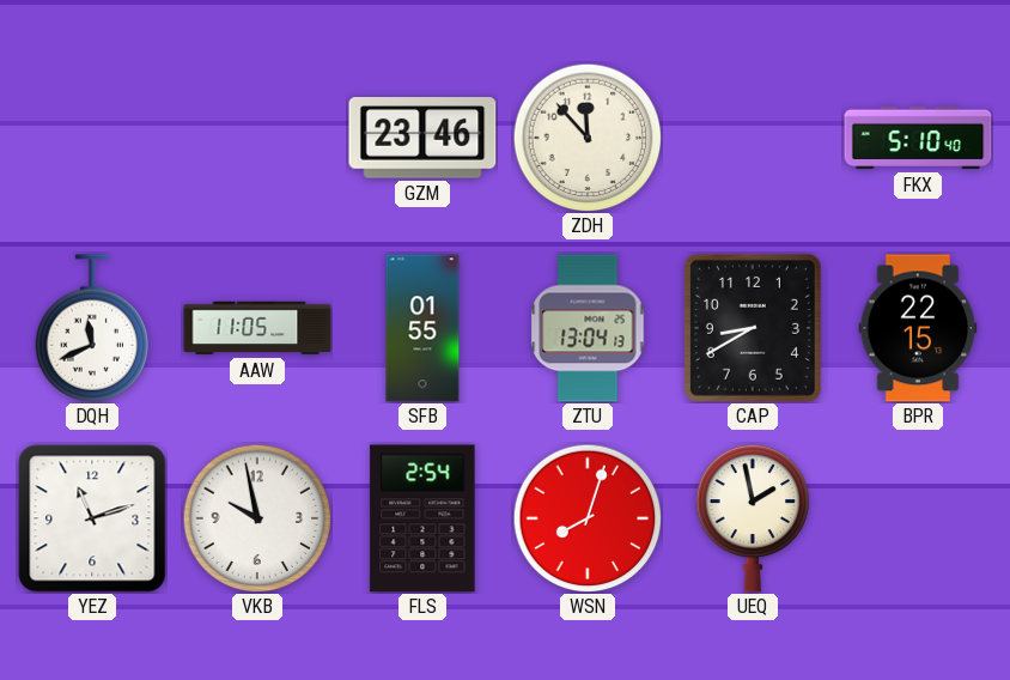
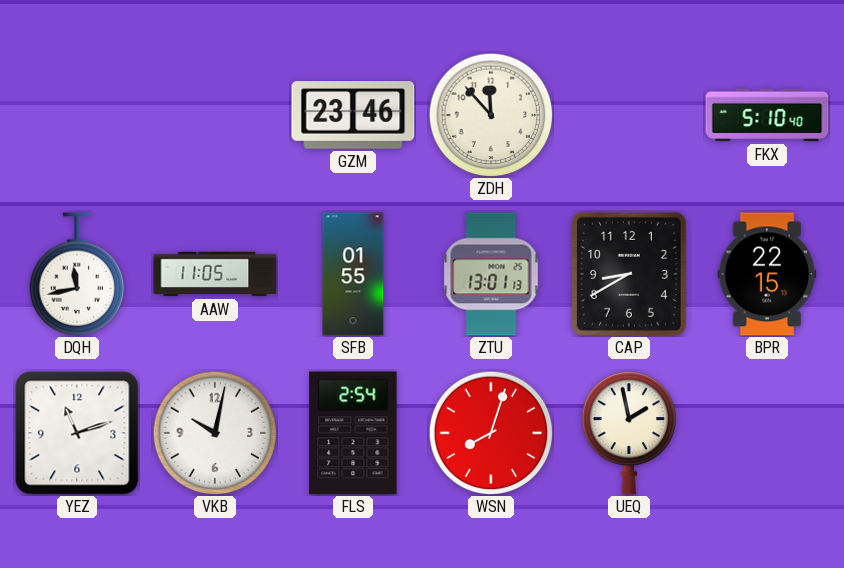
DQH: 11:41 -> 11:43
ZTU: 13:04 -> 13:01
VKB: 9:58 -> 10:02
